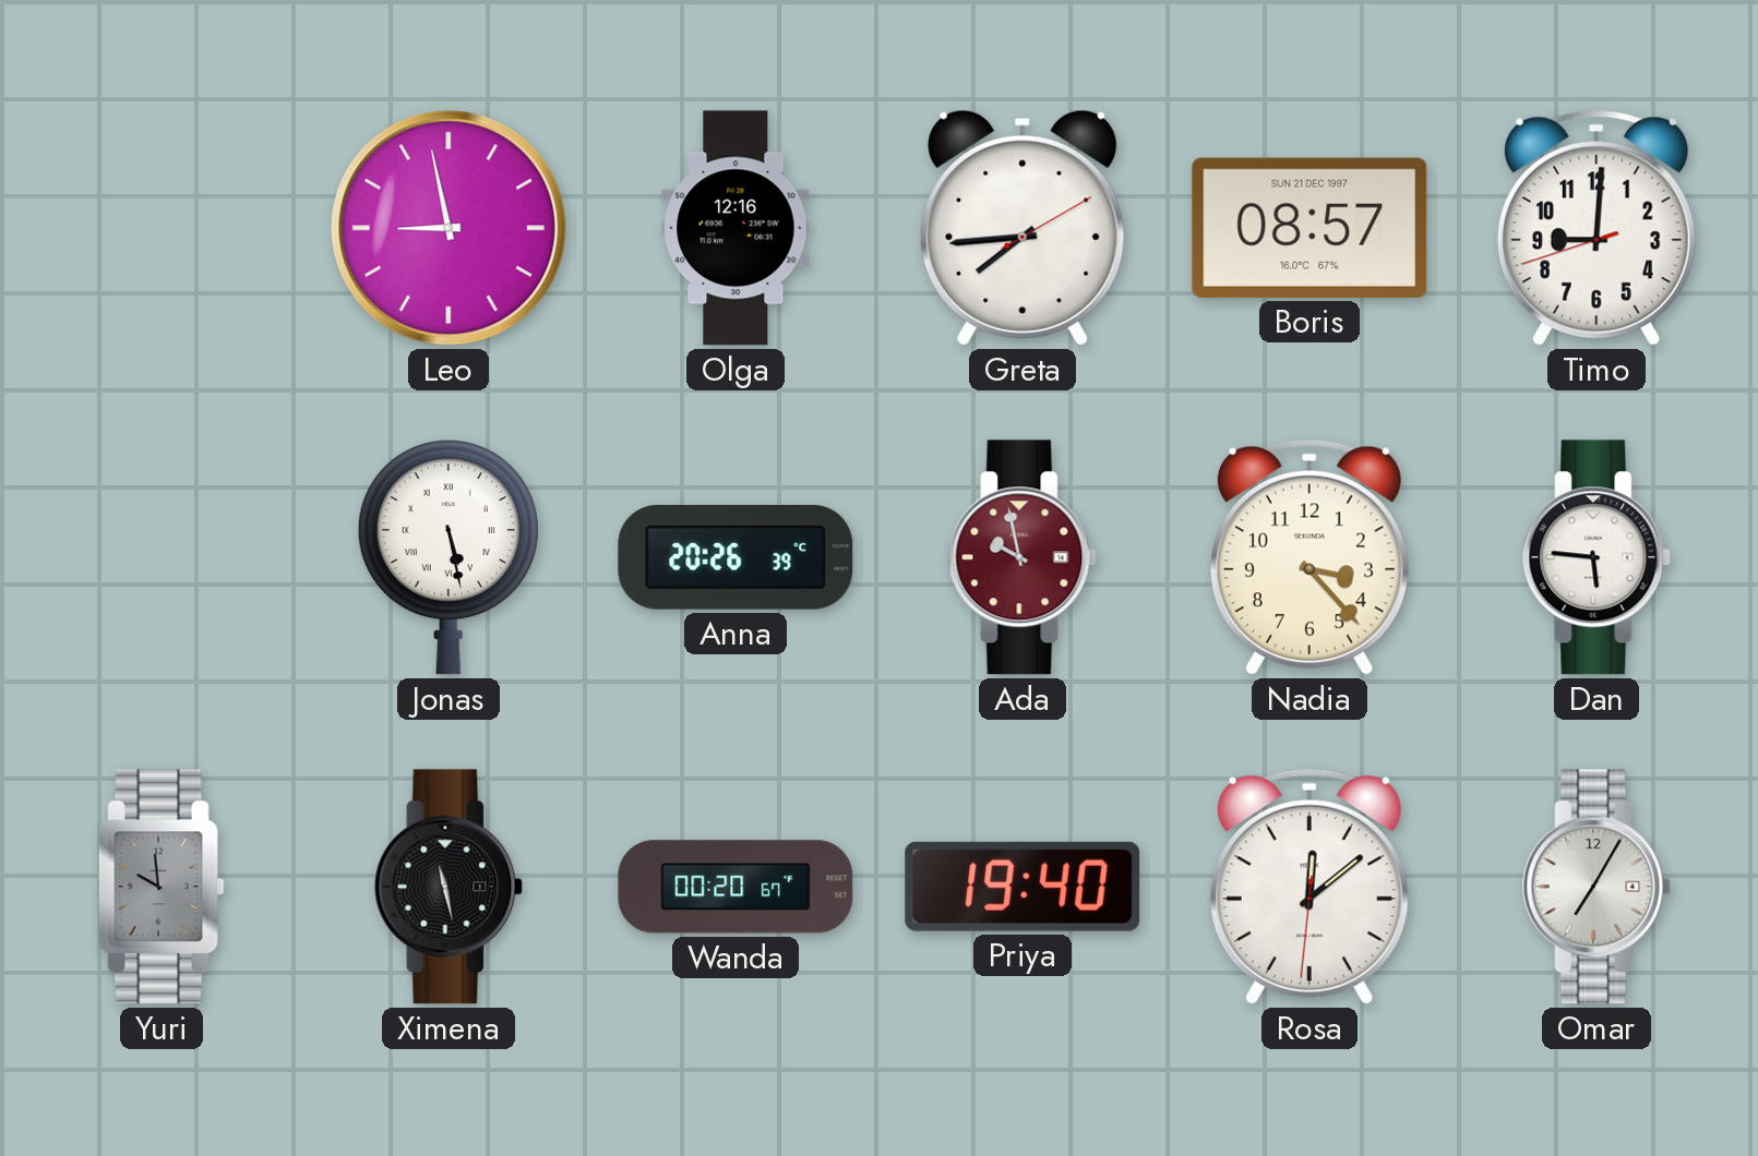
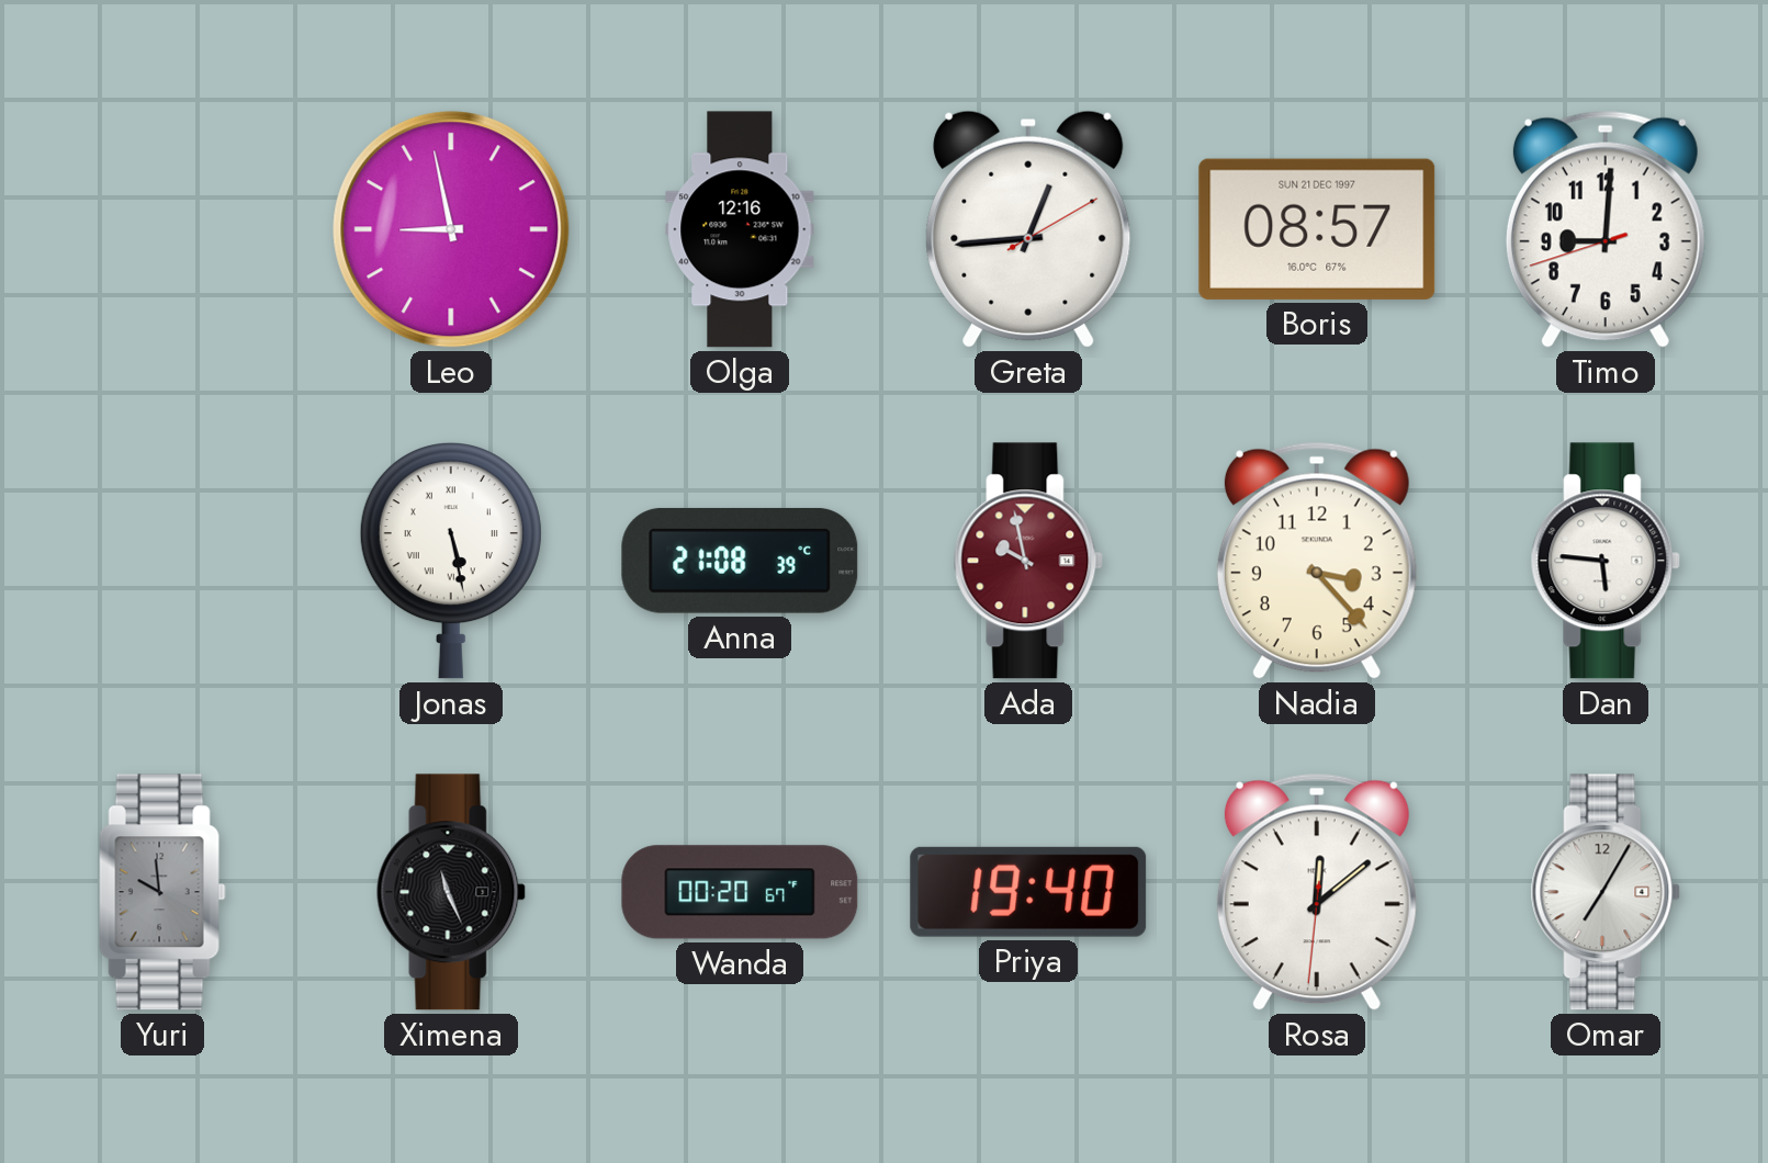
Greta: 7:44 -> 12:44
Anna: 20:26 -> 21:08
Ximena: 11:28 -> 11:26
